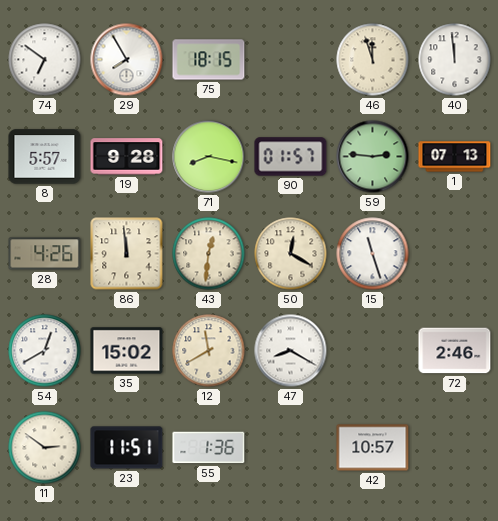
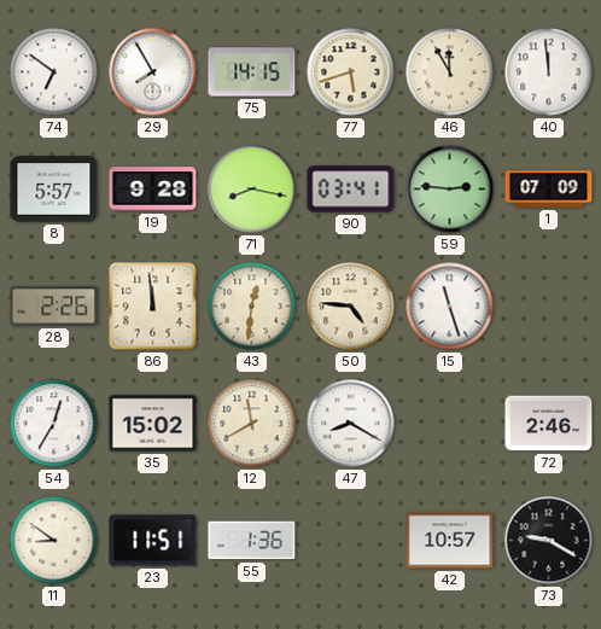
75: 18:15 -> 14:15
77: none -> 5:42
46: 11:57 -> 11:55
90: 01:57 -> 03:41
1: 07:13 -> 07:09
28: 4:26 -> 2:26
50: 12:20 -> 4:46
54: 12:40 -> 12:35
11: 2:51 -> 8:51
73: none -> 9:20
